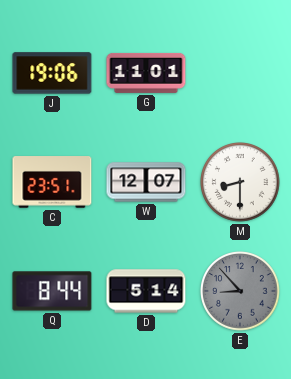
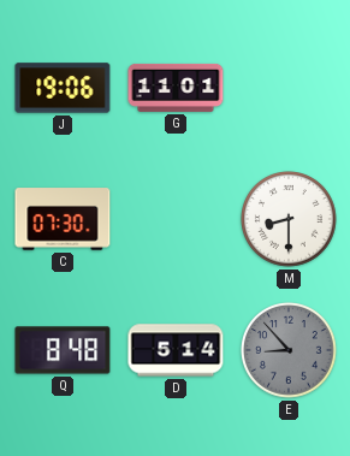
C: 23:51 -> 07:30
W: 12:07 -> none
Q: 8:44 -> 8:48
